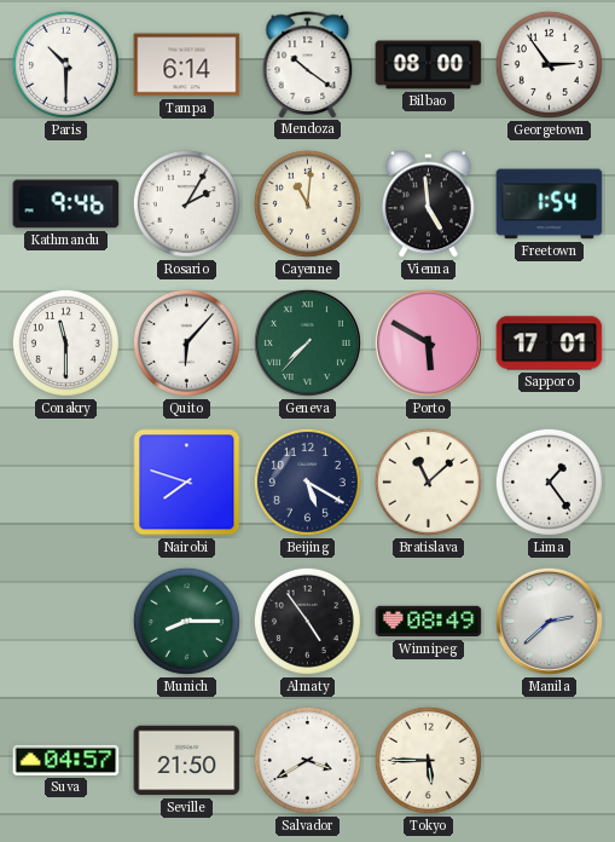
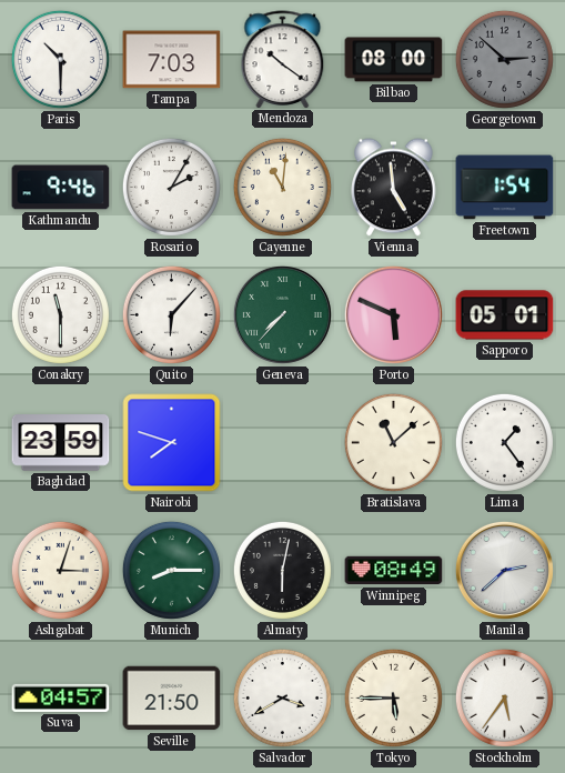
Tampa: 6:14 -> 7:03
Georgetown: 2:54 -> 2:52
Georgetown dial: white -> grey
Porto: 5:50 -> 5:49
Sapporo: 17:01 -> 05:01
Baghdad: none -> 23:59
Beijing: 5:20 -> none
Ashgabat: none -> 3:03
Almaty: 4:54 -> 6:02
Stockholm: none -> 5:36
